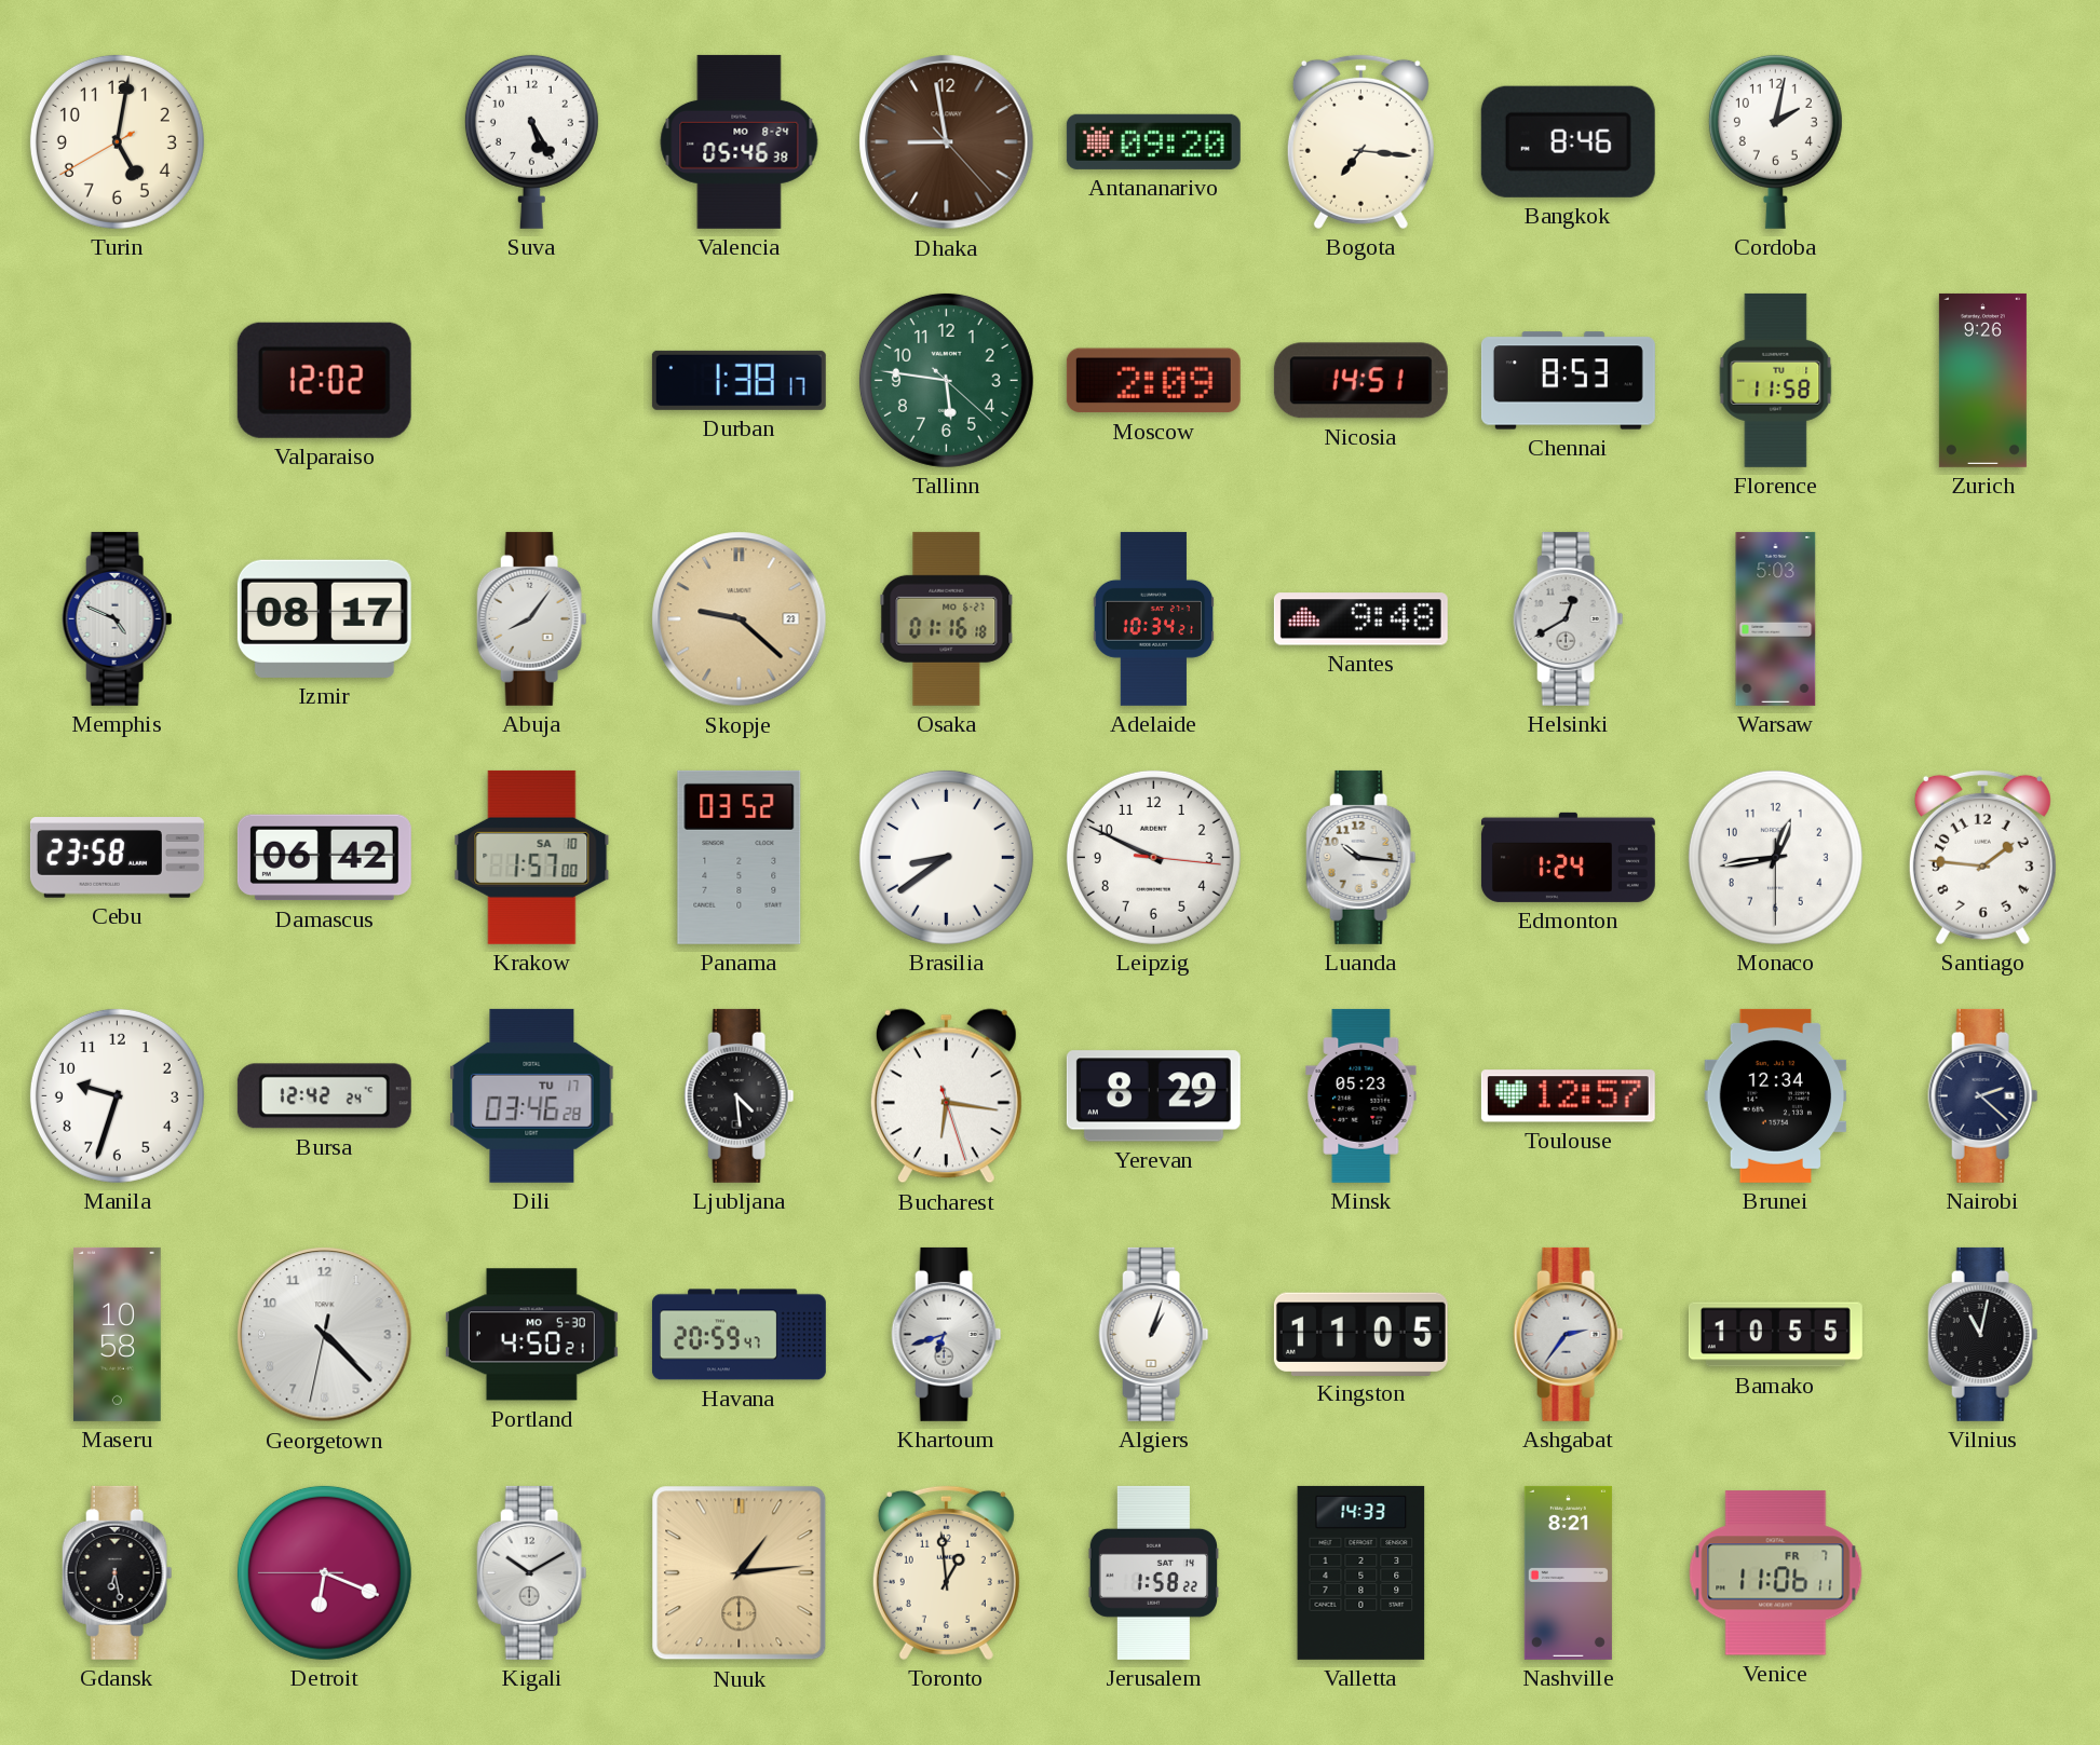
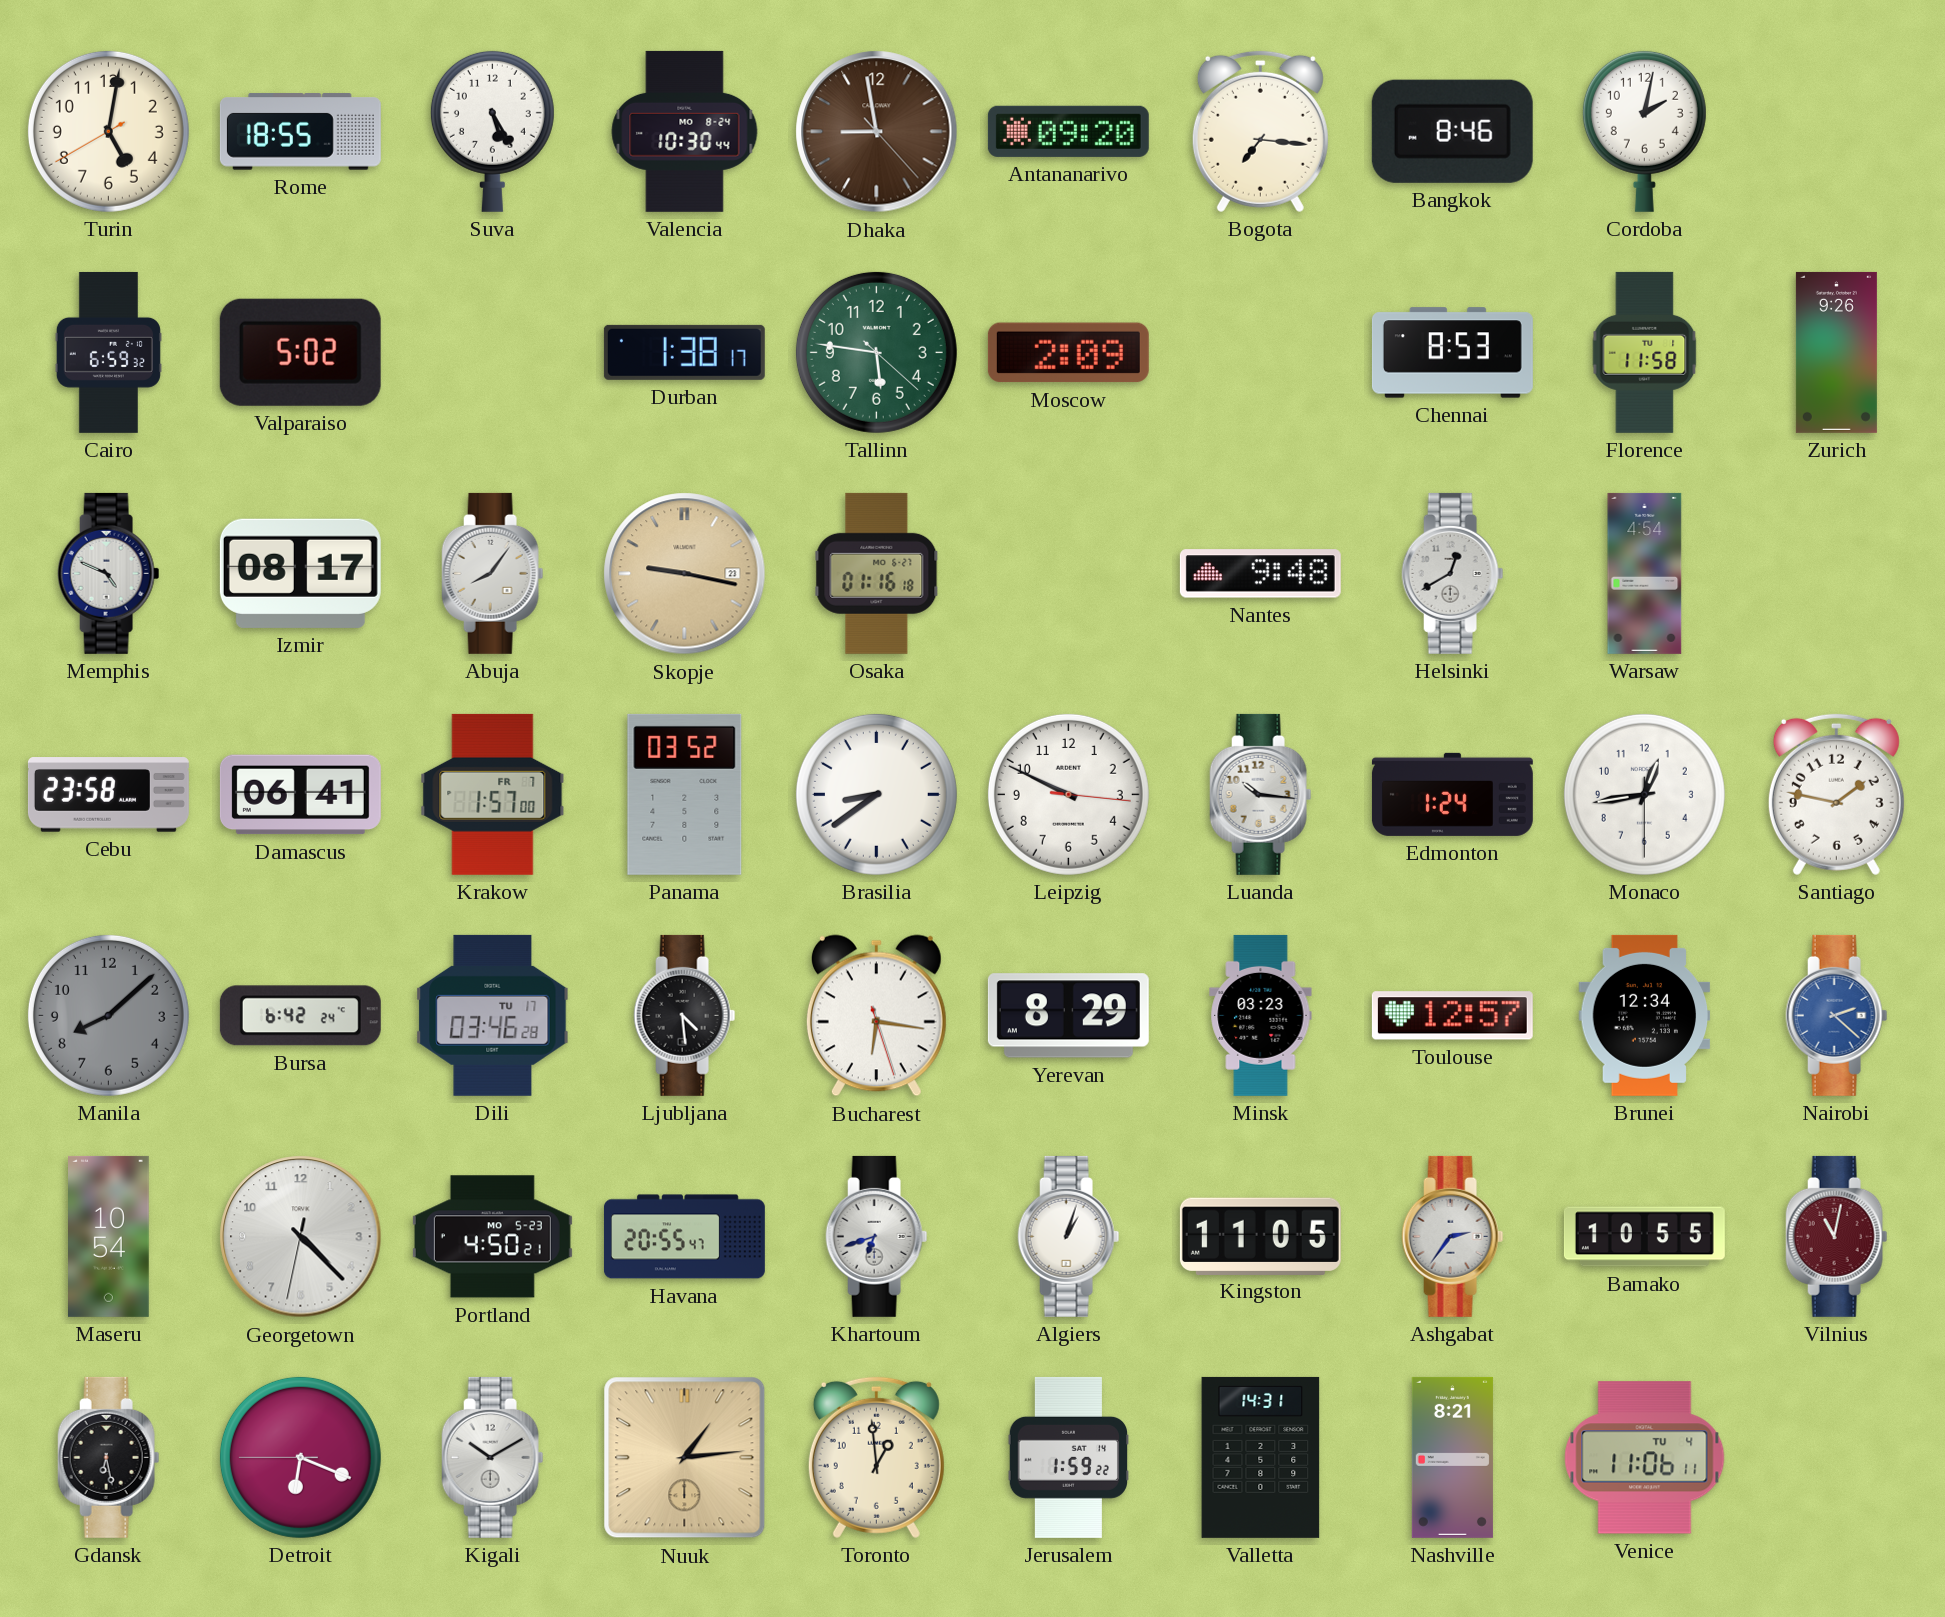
Rome: none -> 18:55
Valencia: 05:46 -> 10:30
Cairo: none -> 6:59
Valparaiso: 12:02 -> 5:02
Nicosia: 14:51 -> none
Skopje: 9:22 -> 9:17
Adelaide: 10:34 -> none
Warsaw: 5:03 -> 4:54
Damascus: 06:42 -> 06:41
Krakow date: SA 10 -> FR 7
Santiago: 1:46 -> 1:47
Manila: 9:33 -> 8:08
Manila dial: white -> grey
Bursa: 12:42 -> 6:42
Minsk: 05:23 -> 03:23
Nairobi dial: navy -> blue
Maseru: 10:58 -> 10:54
Portland date: MO 5-30 -> MO 5-23
Havana: 20:59 -> 20:55
Vilnius dial: black -> burgundy
Jerusalem: 1:58 -> 1:59
Valletta: 14:33 -> 14:31
Venice date: FR 7 -> TU 4
